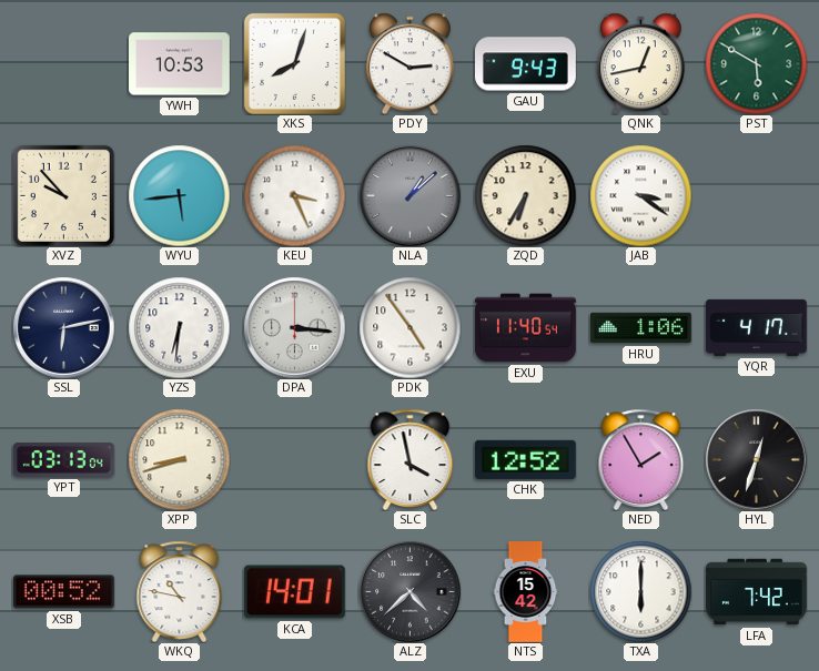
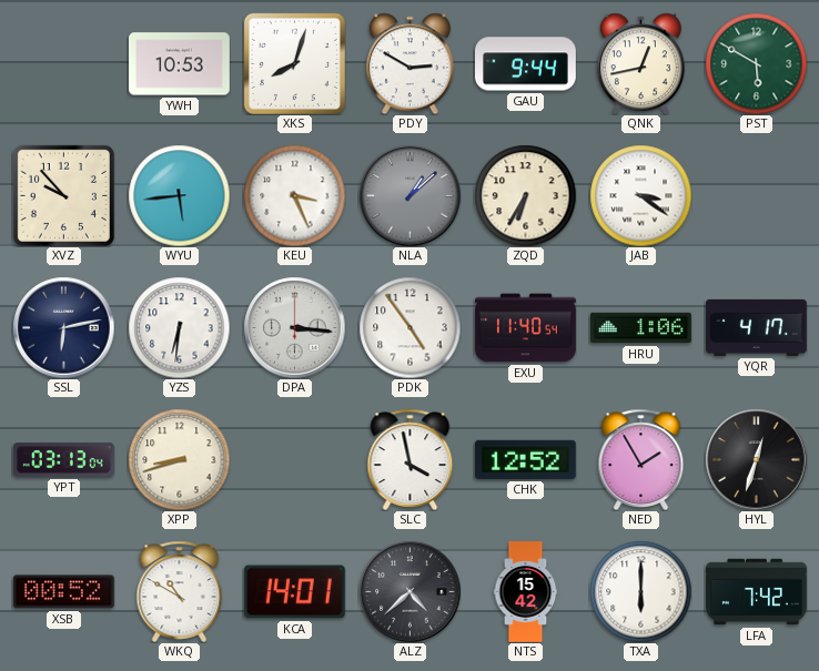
GAU: 9:43 -> 9:44
WKQ: 10:47 -> 10:50
